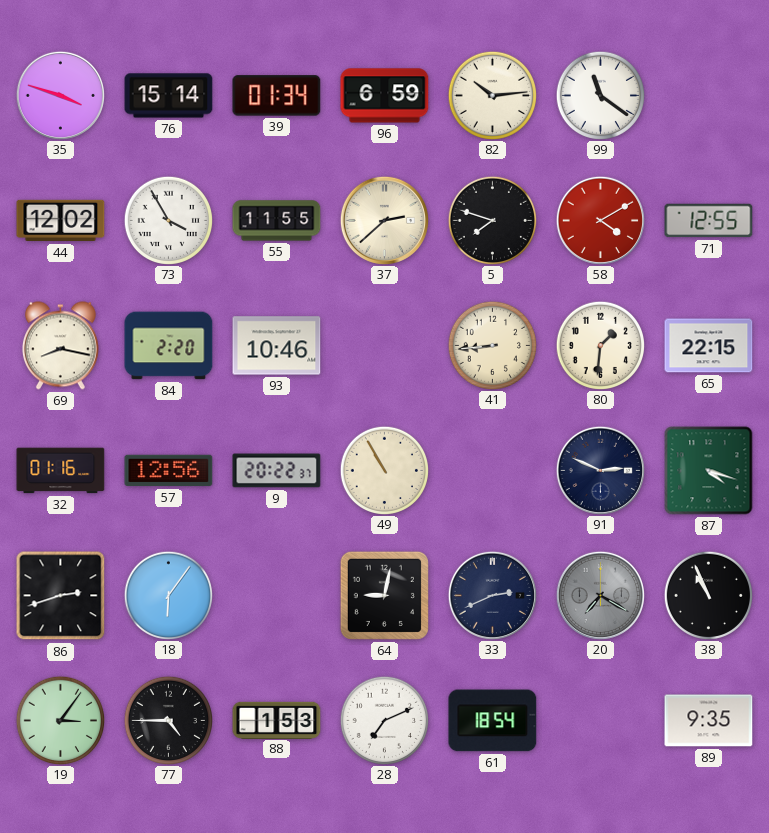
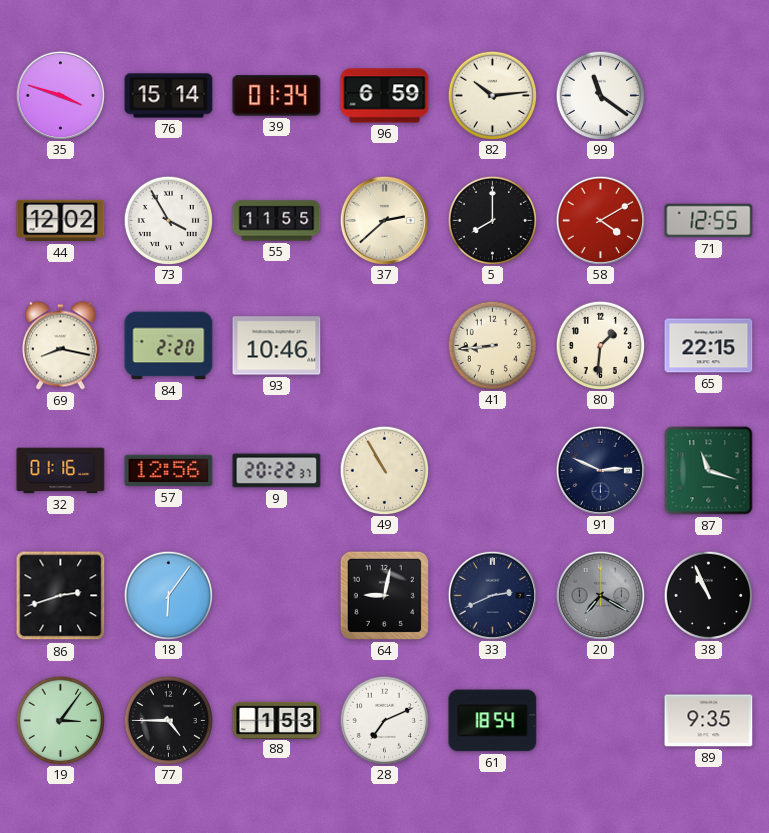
5: 7:48 -> 8:00
87: 4:18 -> 11:18
